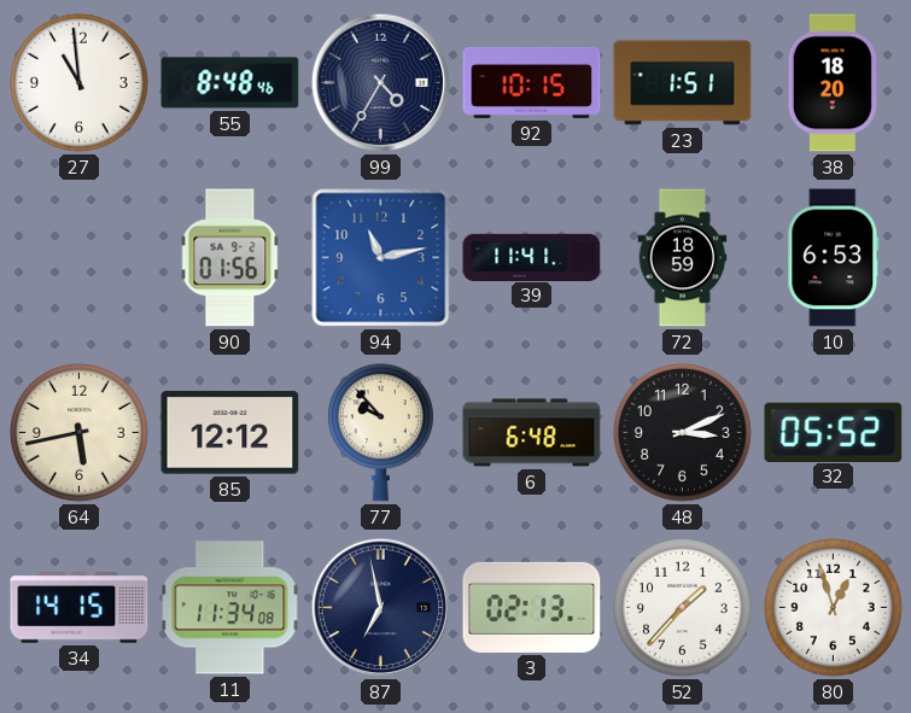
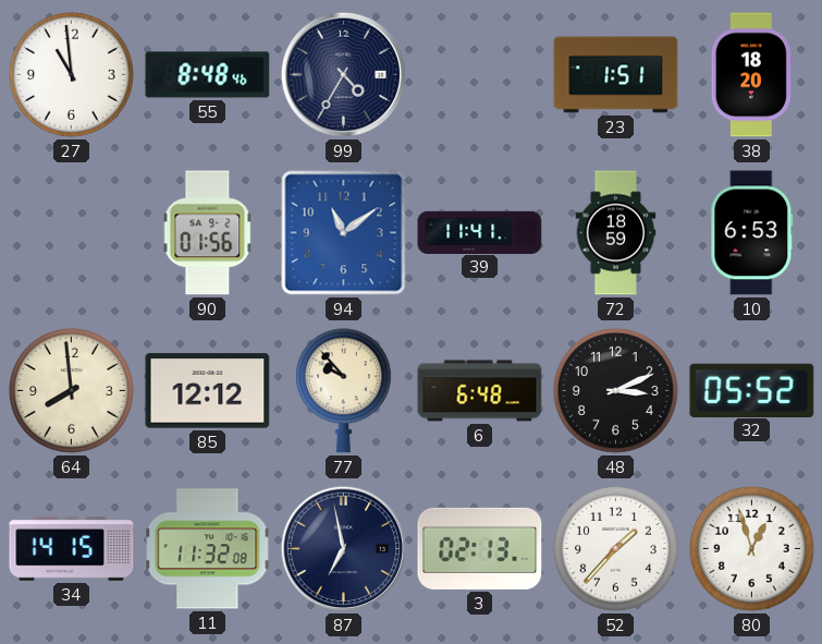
92: 10:15 -> none
94: 11:13 -> 11:09
64: 5:43 -> 7:59
11: 11:34 -> 11:32
